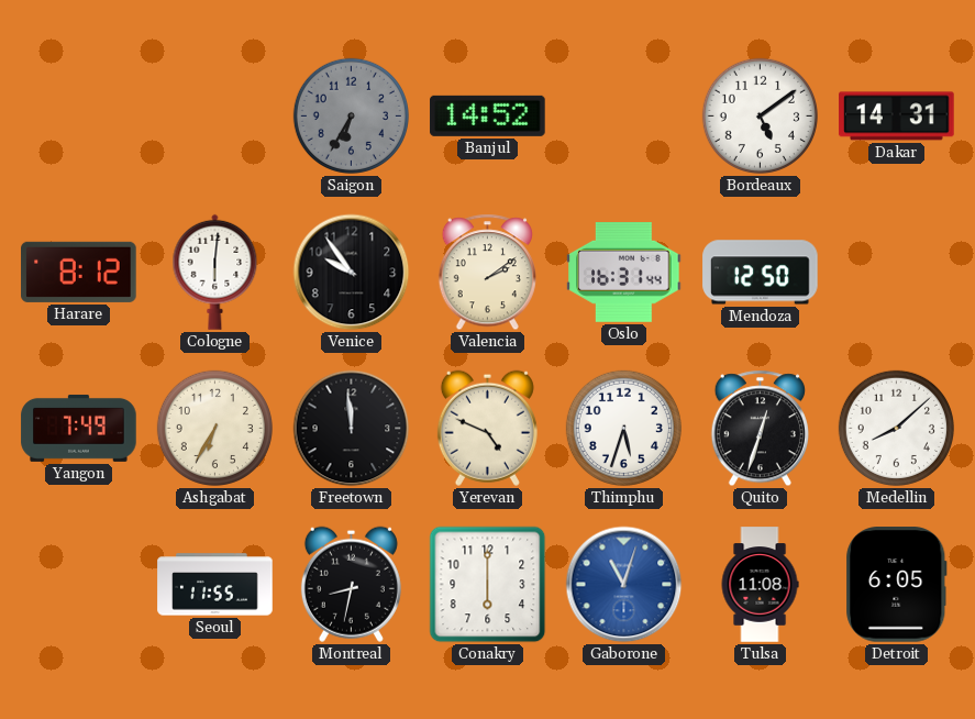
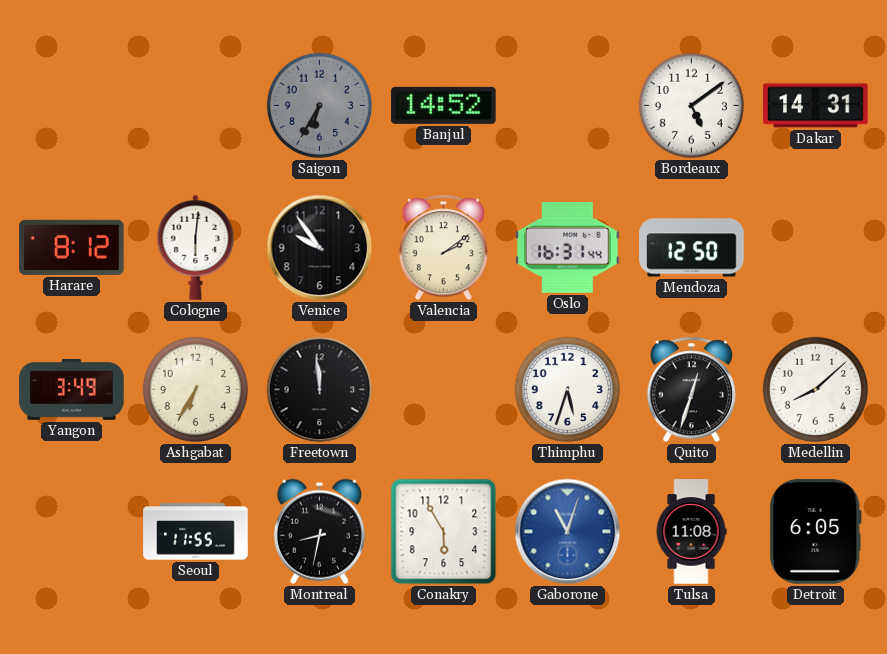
Yangon: 7:49 -> 3:49
Yerevan: 4:49 -> none
Conakry: 6:00 -> 5:55
